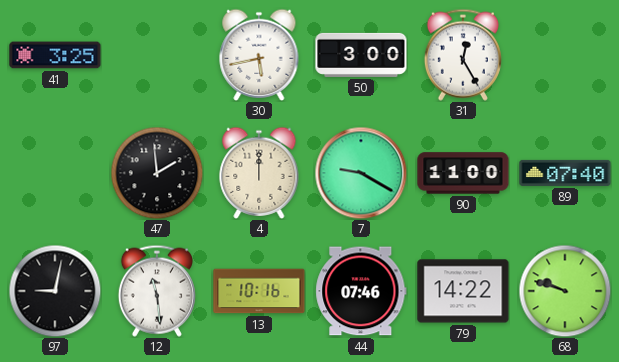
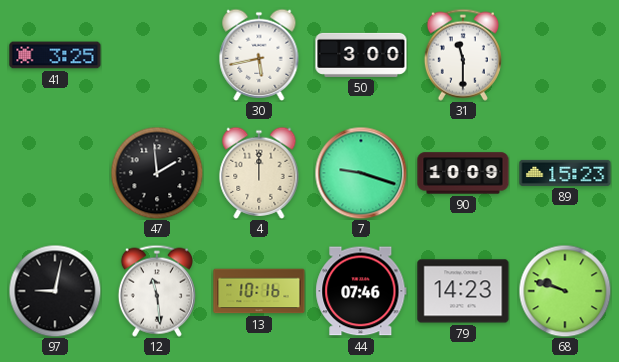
31: 12:25 -> 11:30
7: 9:20 -> 9:18
90: 11:00 -> 10:09
89: 07:40 -> 15:23
79: 14:22 -> 14:23
